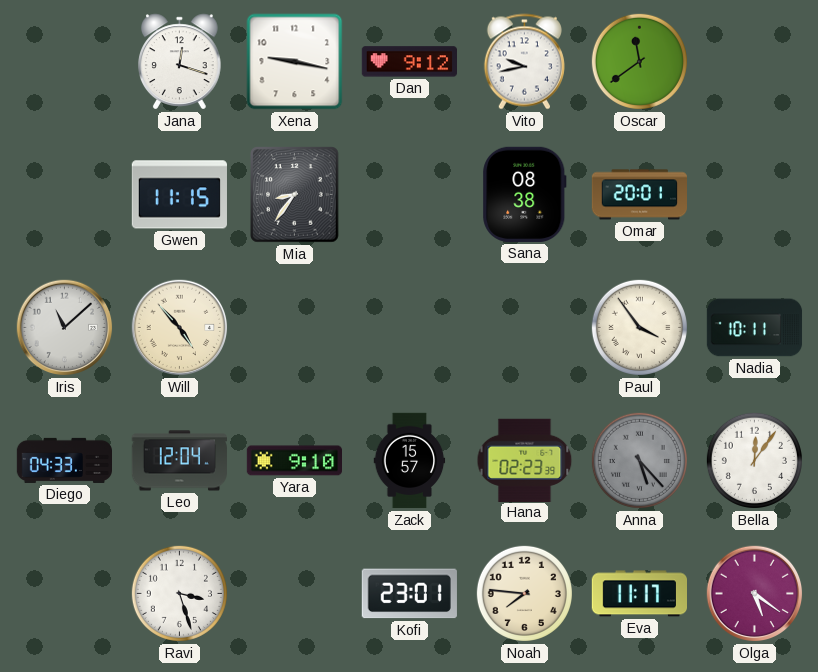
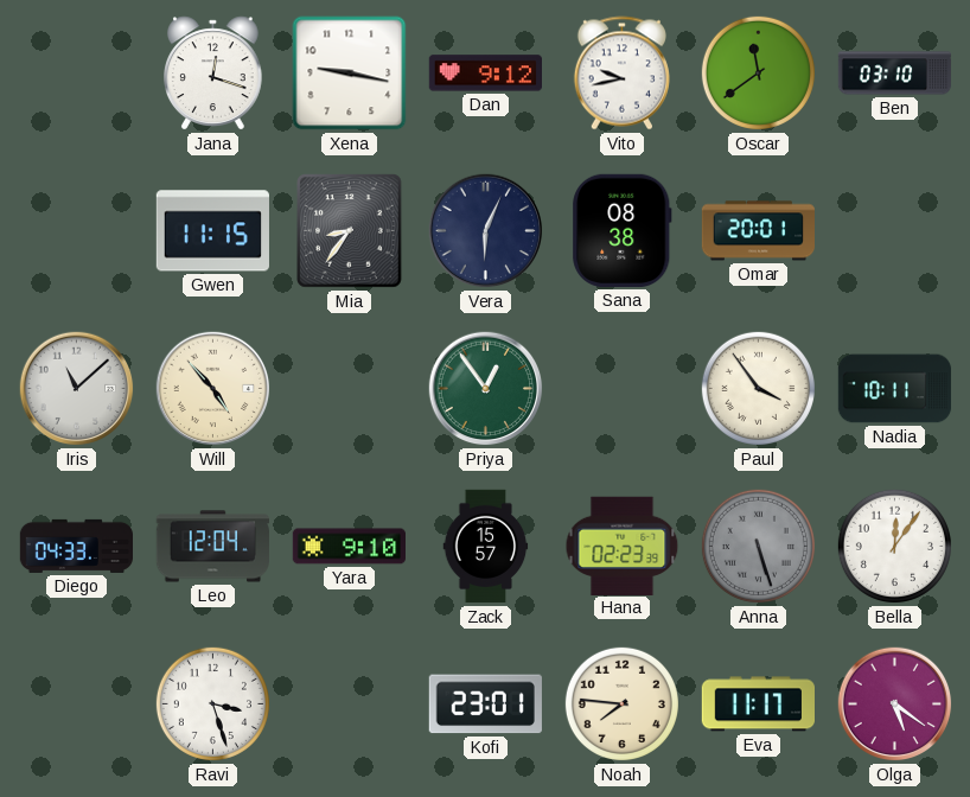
Ben: none -> 03:10
Vera: none -> 6:04
Priya: none -> 12:54
Anna: 5:23 -> 5:27
